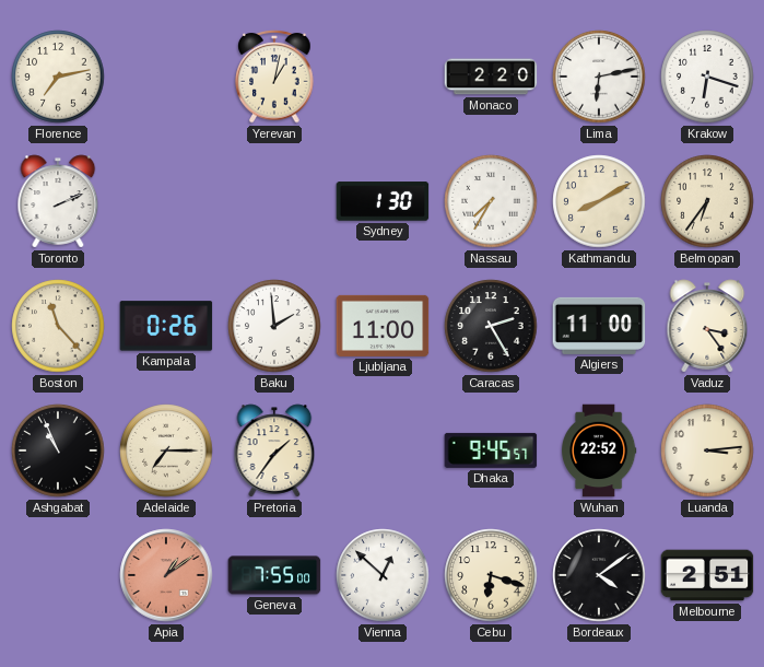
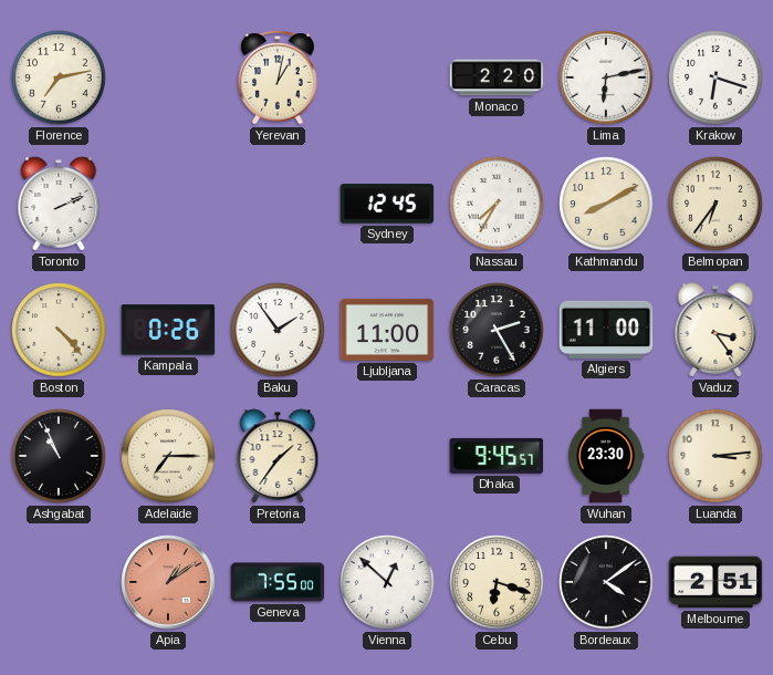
Sydney: 1:30 -> 12:45
Boston: 11:23 -> 4:23
Baku: 1:59 -> 1:54
Wuhan: 22:52 -> 23:30
